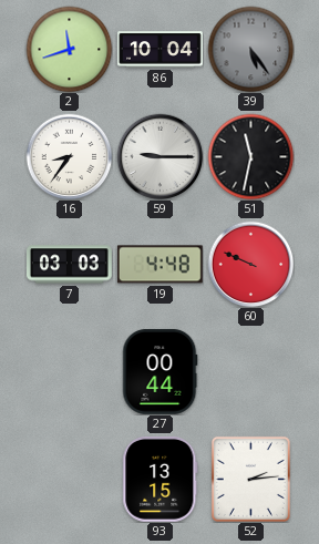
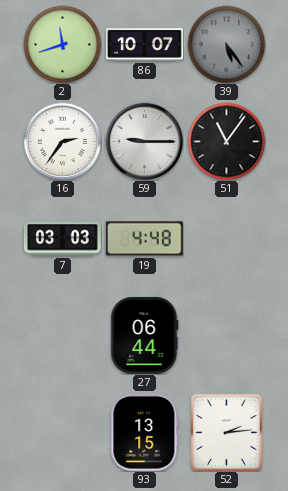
86: 10:04 -> 10:07
16: 8:36 -> 2:36
51: 11:32 -> 11:06
60: 9:49 -> none
27: 00:44 -> 06:44
